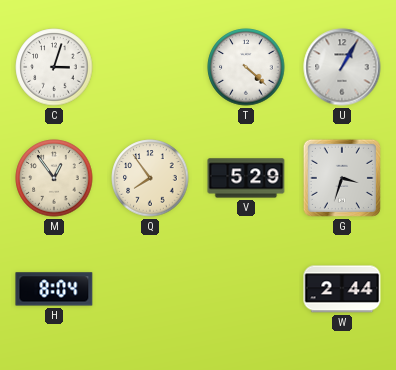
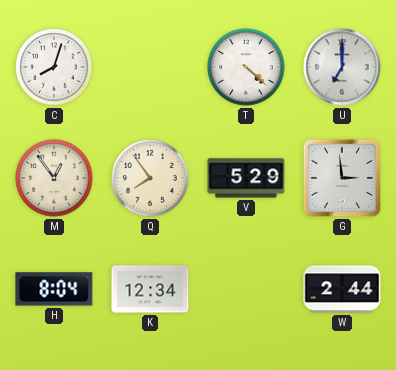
C: 3:03 -> 8:03
U: 1:05 -> 7:00
G: 3:33 -> 2:59
K: none -> 12:34
